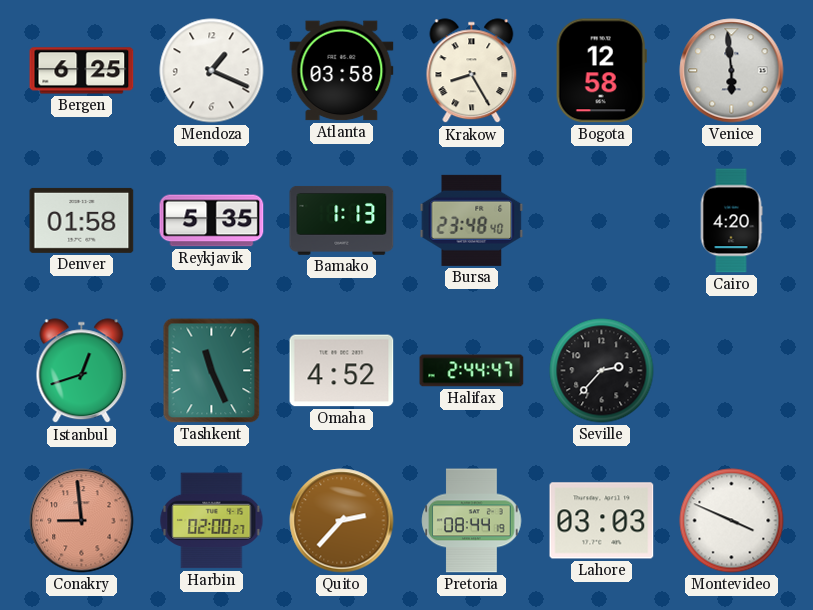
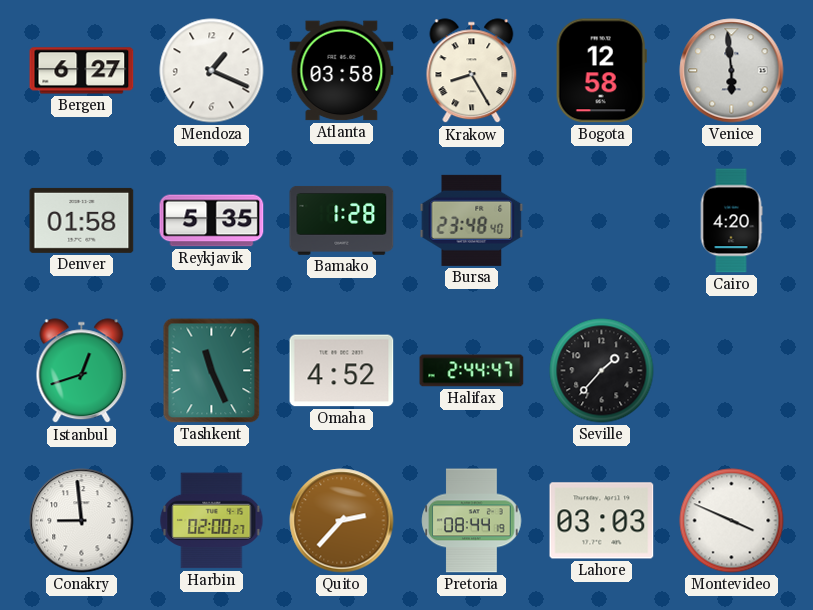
Bergen: 6:25 -> 6:27
Bamako: 1:13 -> 1:28
Seville: 2:37 -> 1:37
Conakry dial: salmon -> white
